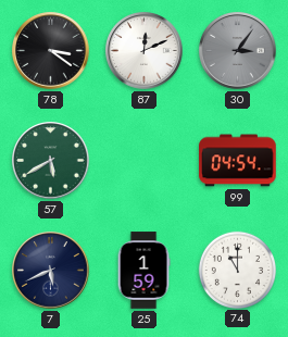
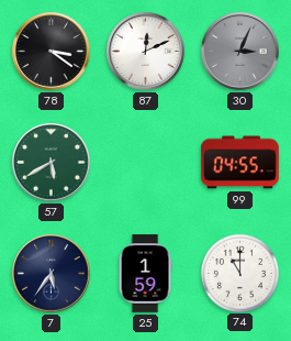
30: 3:06 -> 3:04
99: 04:54 -> 04:55
7: 5:41 -> 5:36
